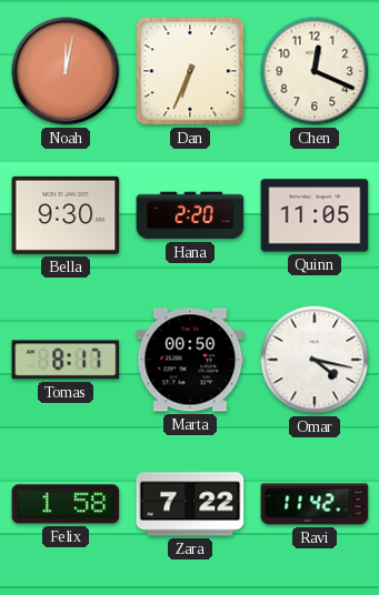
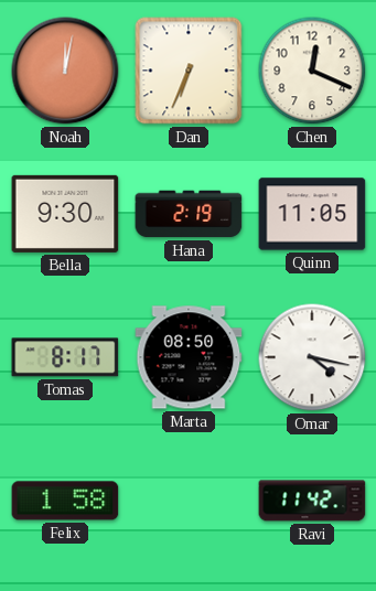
Hana: 2:20 -> 2:19
Marta: 00:50 -> 08:50
Zara: 7:22 -> none
